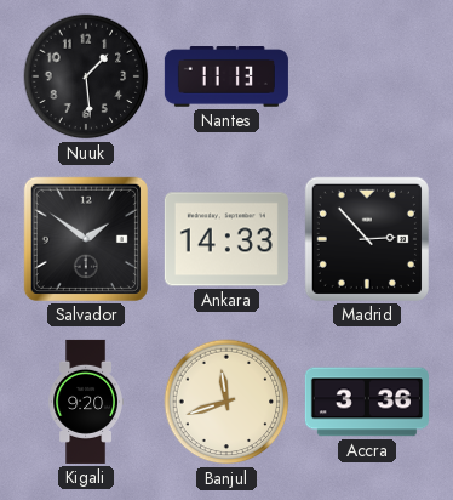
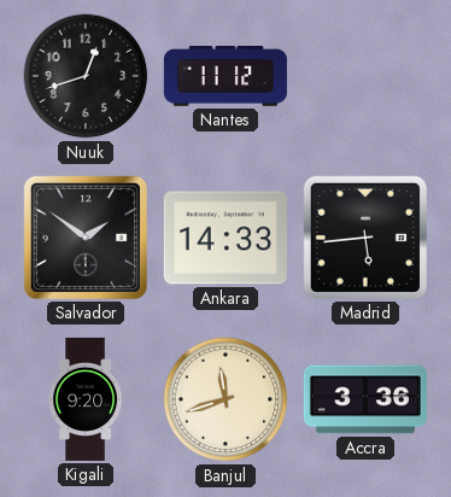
Nuuk: 1:29 -> 12:42
Nantes: 11:13 -> 11:12
Madrid: 2:53 -> 5:44
